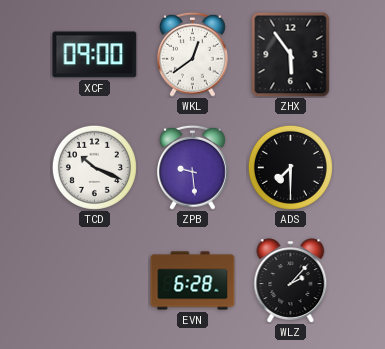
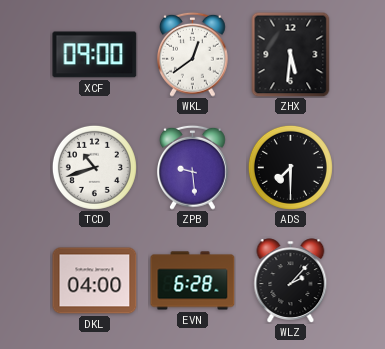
ZHX: 5:54 -> 5:31
TCD: 10:19 -> 10:42
DKL: none -> 04:00
